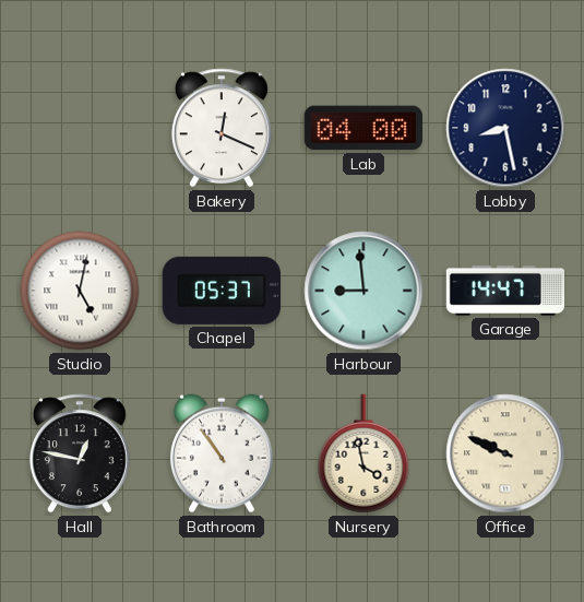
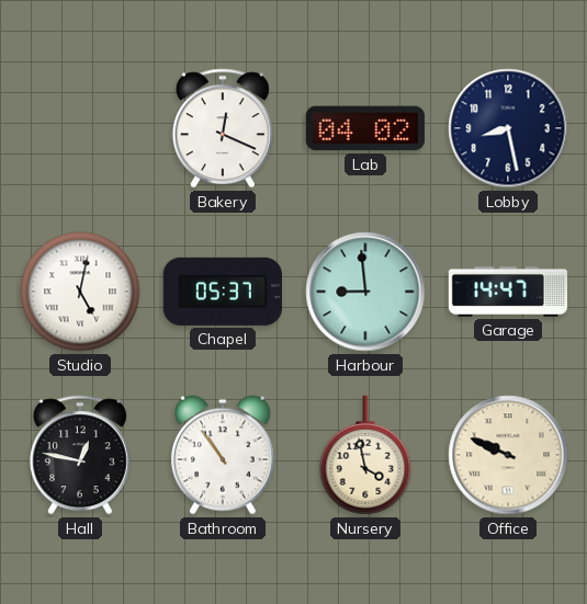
Lab: 04:00 -> 04:02
